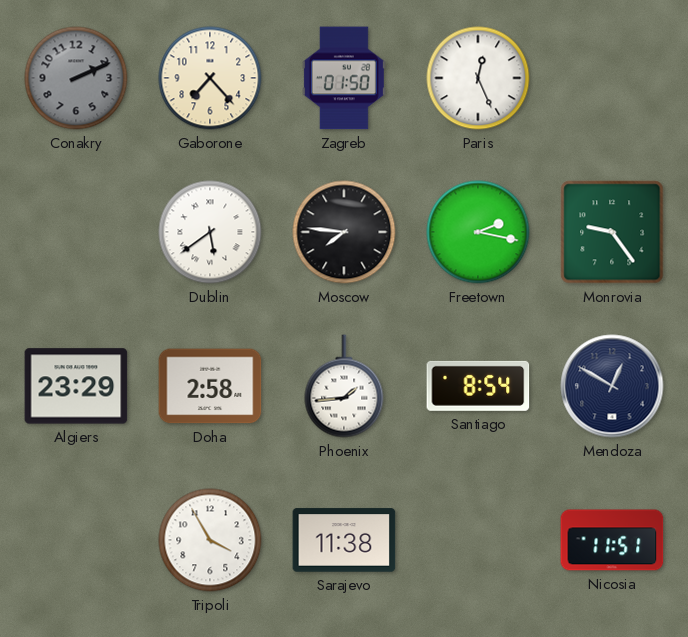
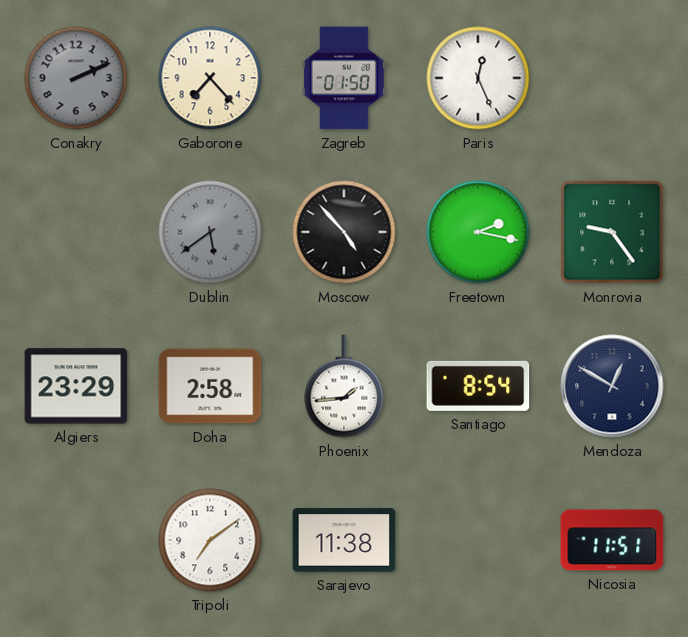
Dublin dial: white -> grey
Moscow: 7:46 -> 4:53
Tripoli: 3:55 -> 7:09
